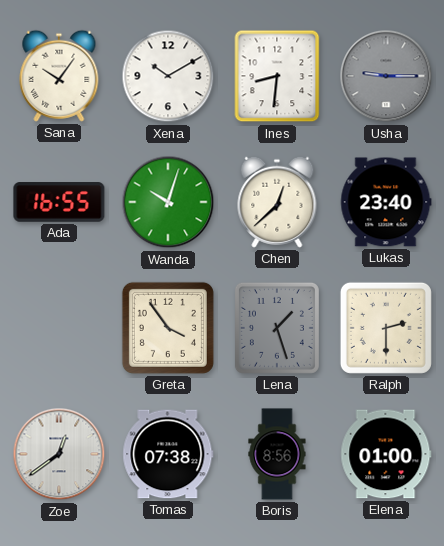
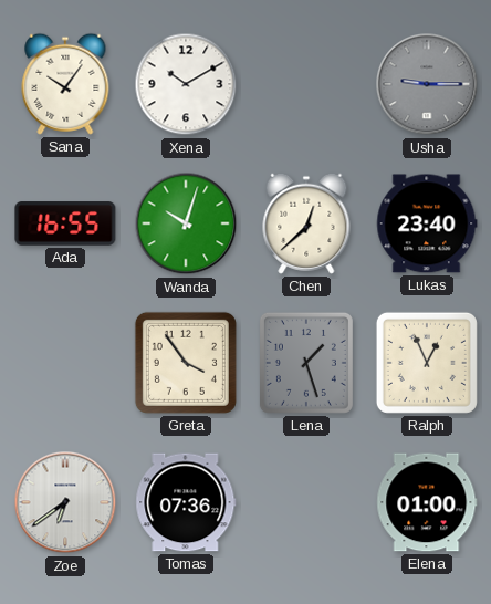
Ines: 8:31 -> none
Ralph: 2:30 -> 12:56
Zoe: 12:39 -> 6:39
Tomas: 07:38 -> 07:36
Boris: 8:56 -> none
